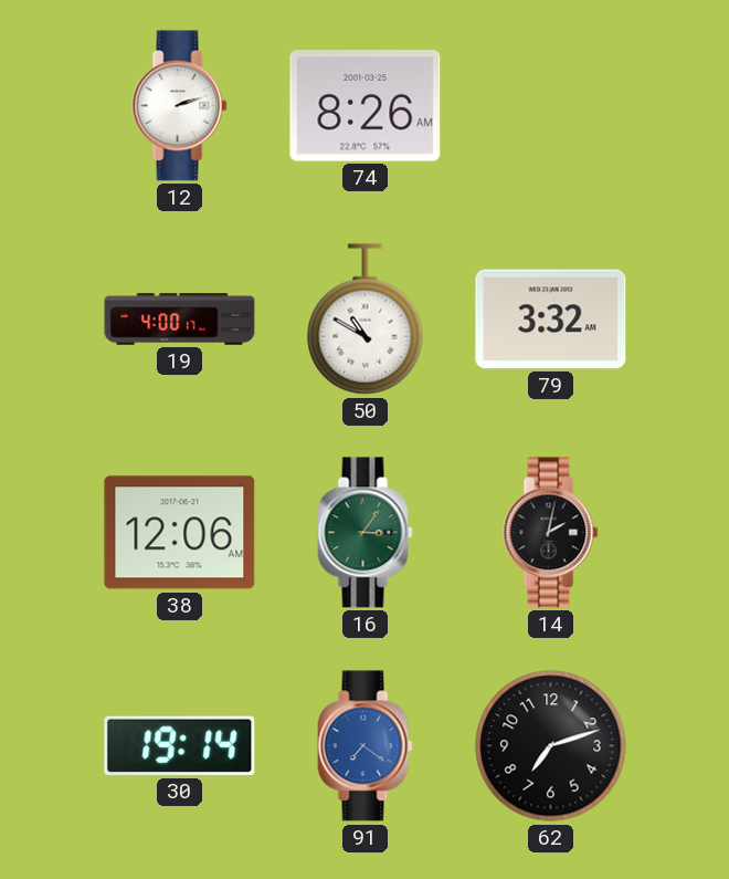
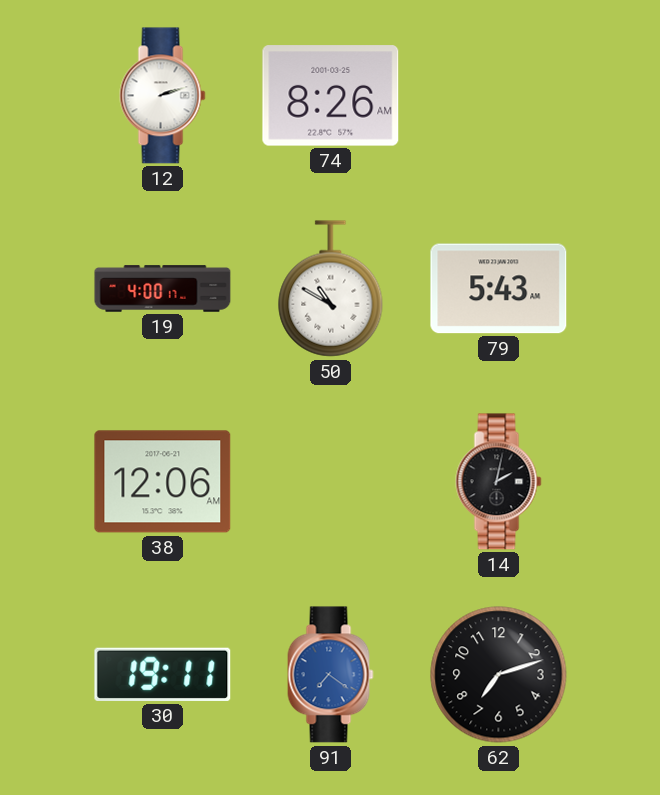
79: 3:32 -> 5:43
16: 3:06 -> none
30: 19:14 -> 19:11
